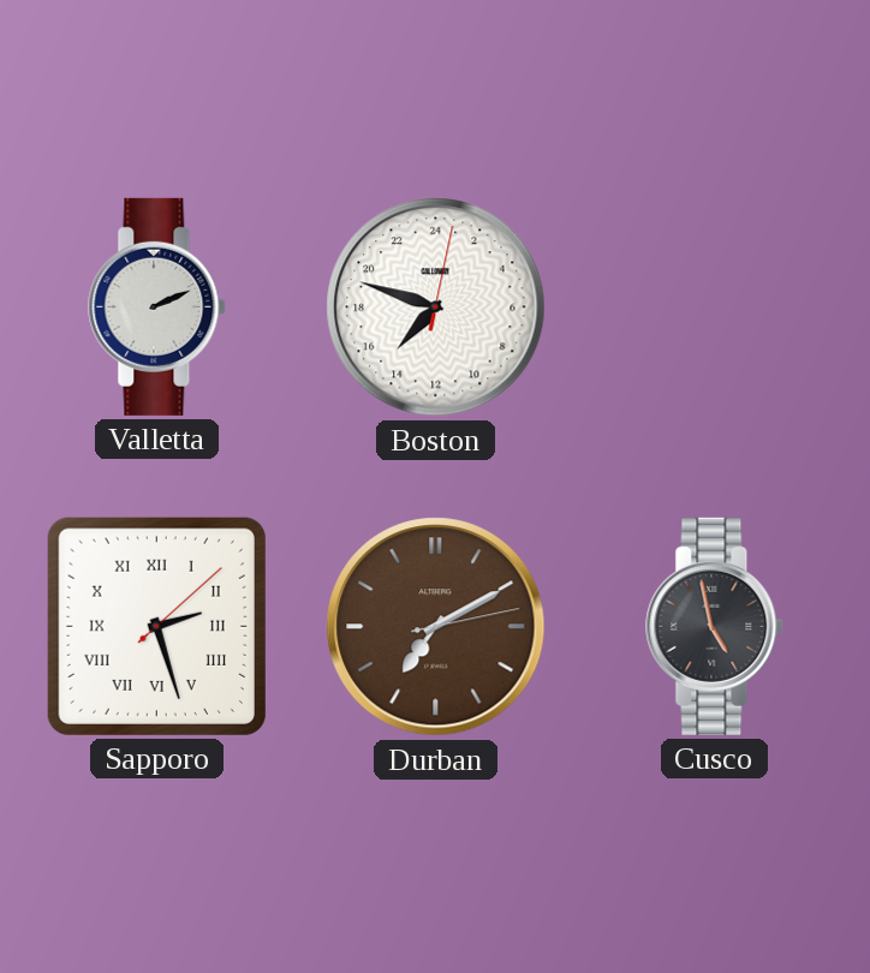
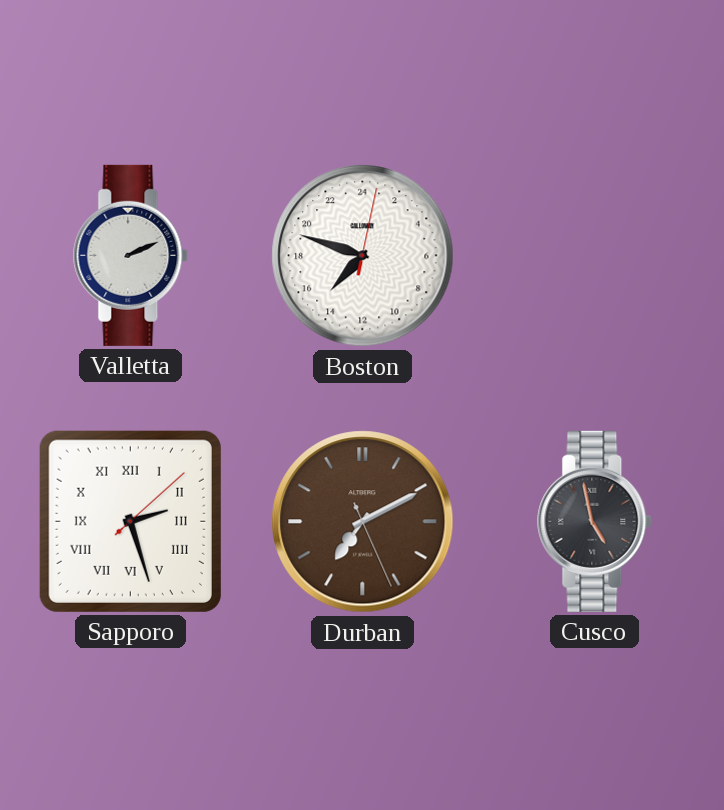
Durban: 7:10:13 -> 7:10:26
